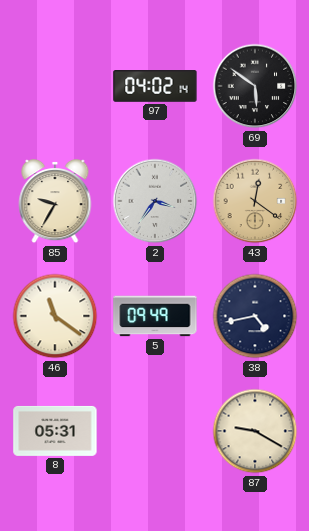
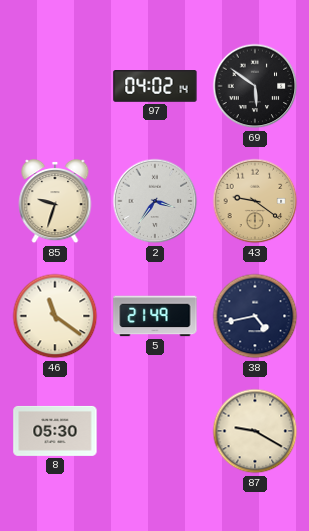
85: 9:35 -> 9:33
43: 12:21 -> 9:21
5: 09:49 -> 21:49
8: 05:31 -> 05:30
